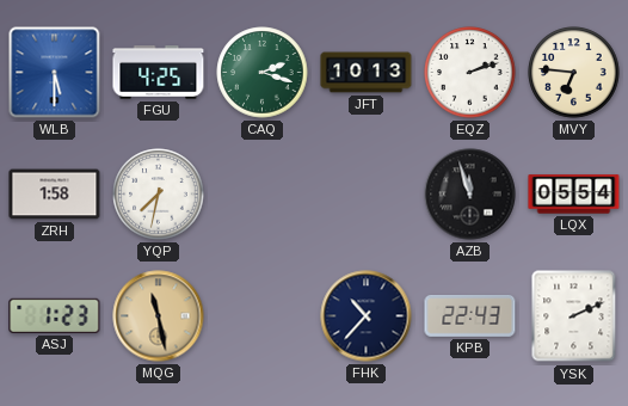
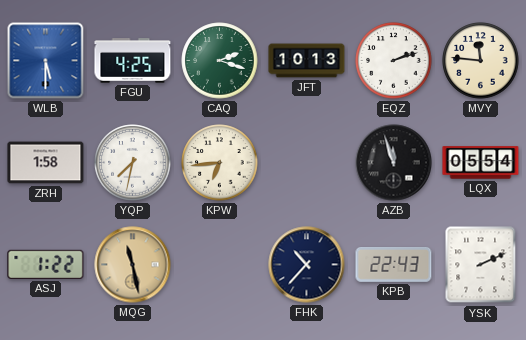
MVY: 6:46 -> 11:46
KPW: none -> 6:44
ASJ: 1:23 -> 1:22
